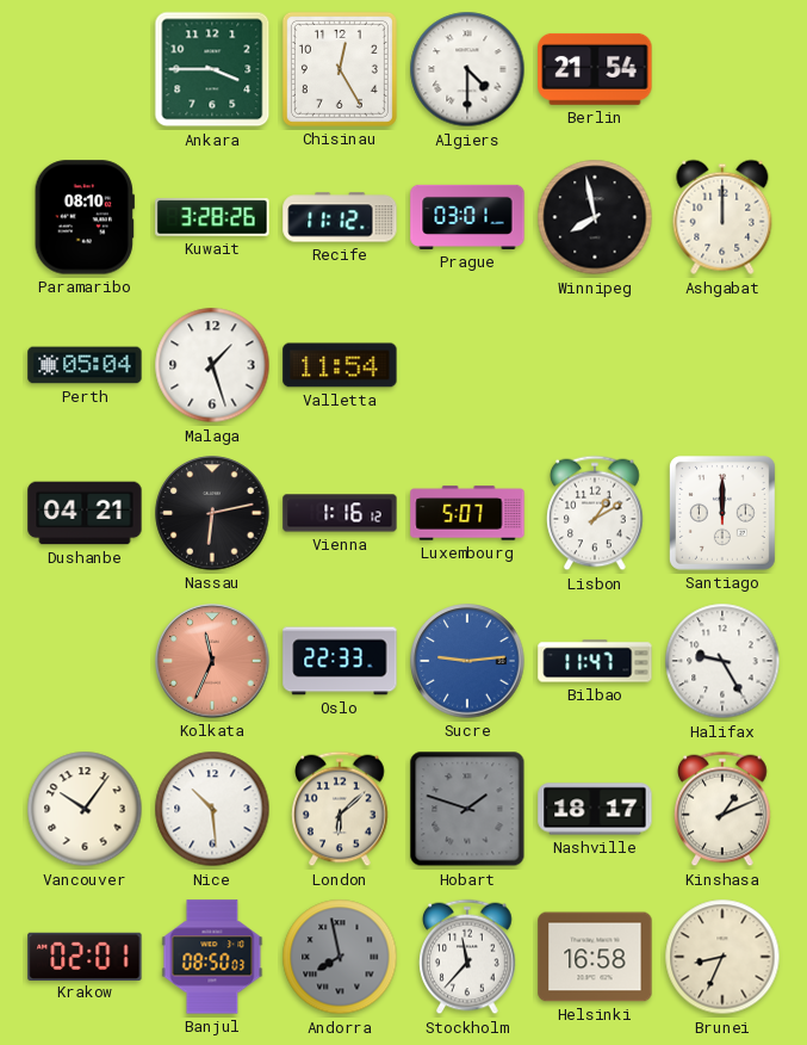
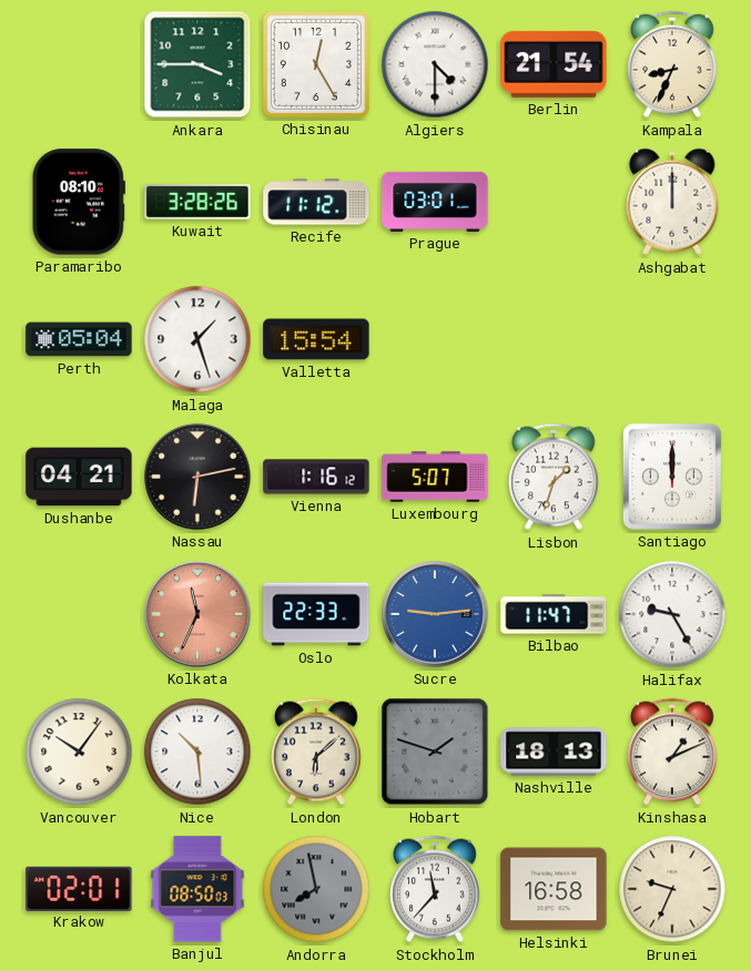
Kampala: none -> 8:34
Winnipeg: 7:58 -> none
Valletta: 11:54 -> 15:54
Lisbon: 1:10 -> 1:33
Nashville: 18:17 -> 18:13
Brunei: 8:34 -> 9:34
